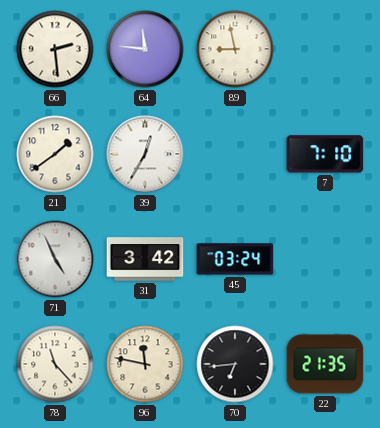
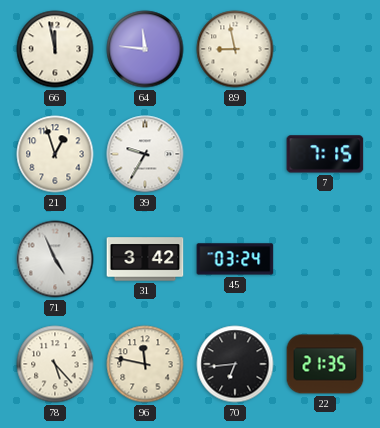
66: 2:29 -> 11:58
21: 1:39 -> 12:57
39: 12:35 -> 9:35
7: 7:10 -> 7:15
78: 11:23 -> 5:23
